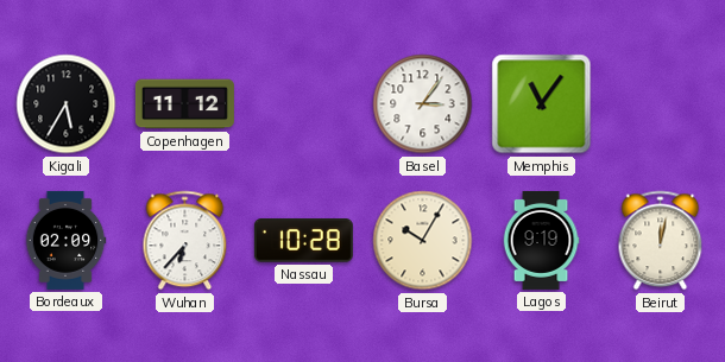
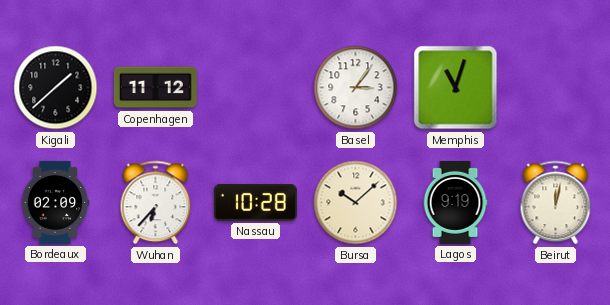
Kigali: 5:35 -> 1:38
Memphis: 11:06 -> 11:03
Bursa: 10:05 -> 10:08
